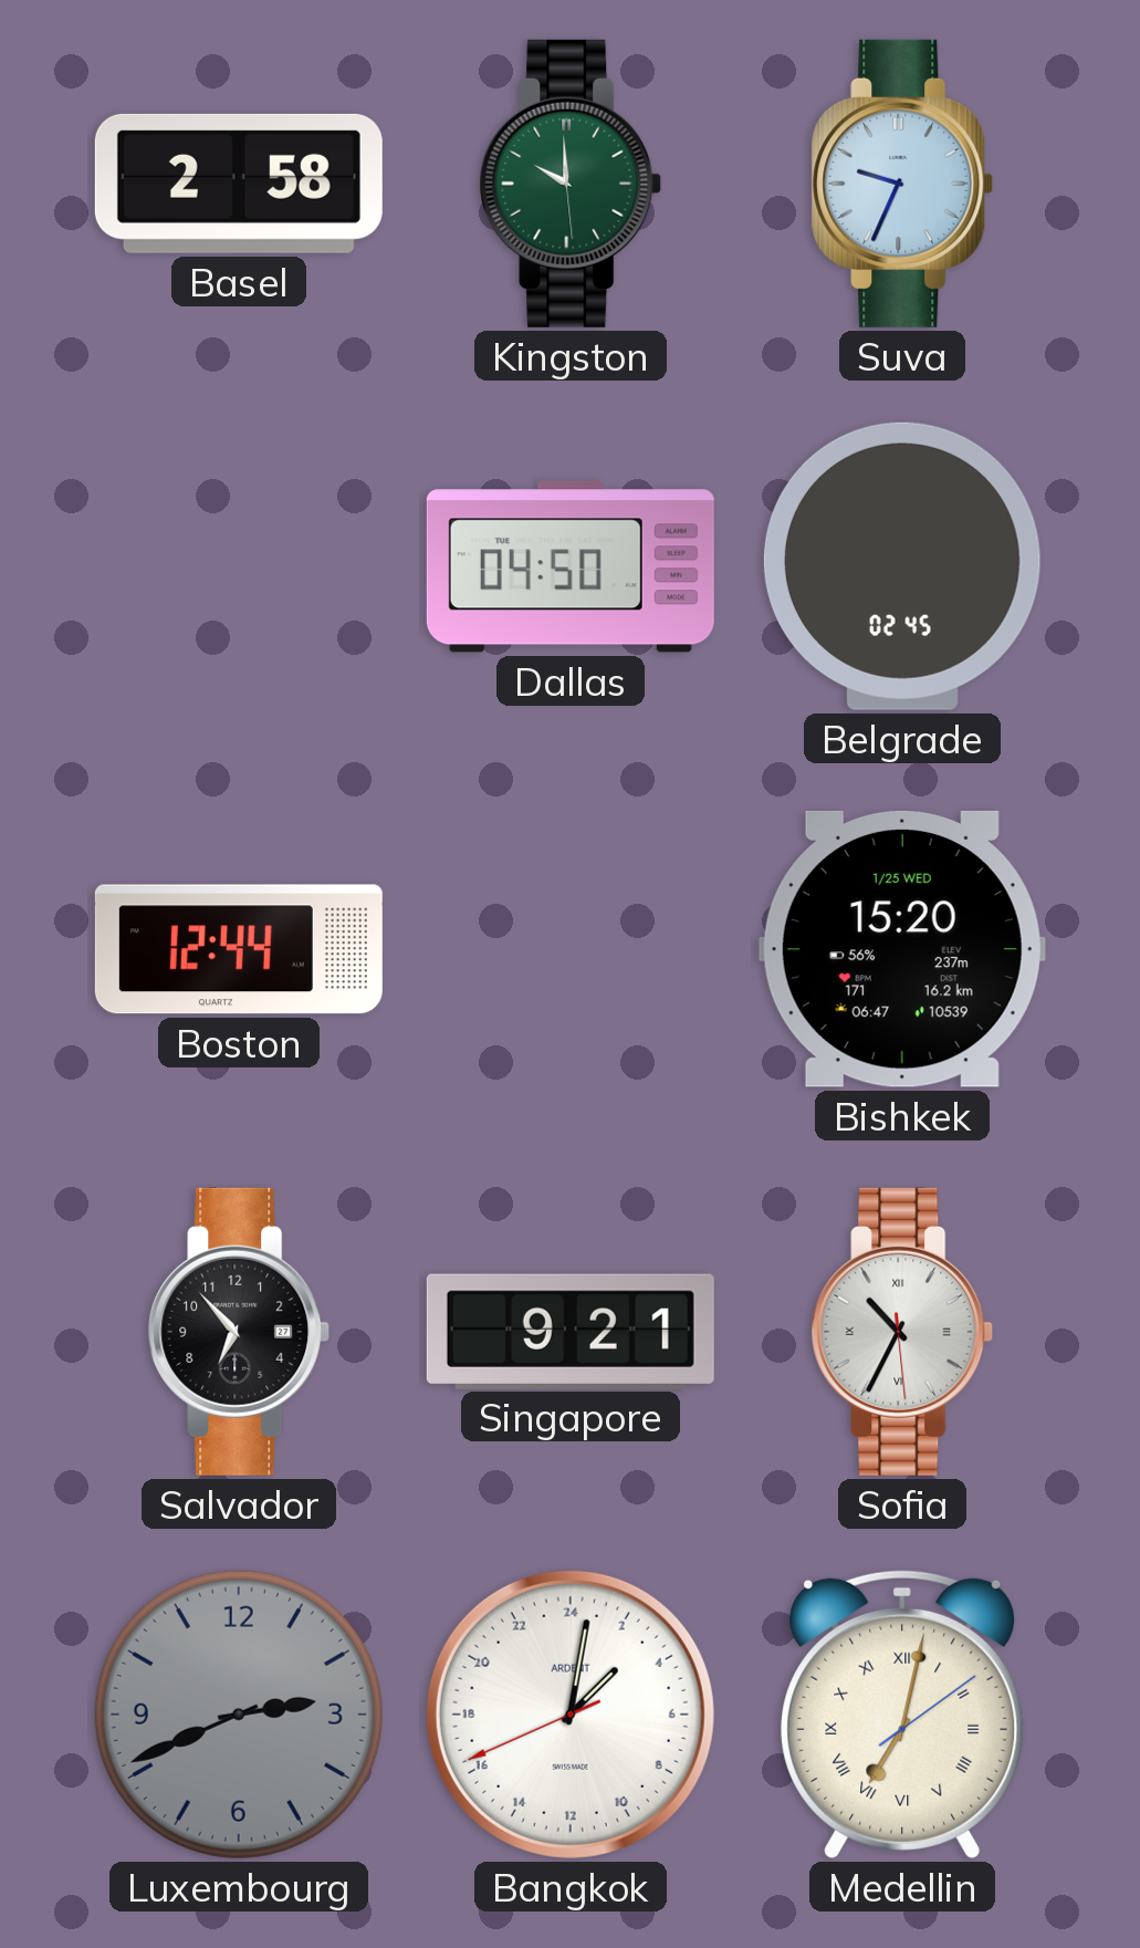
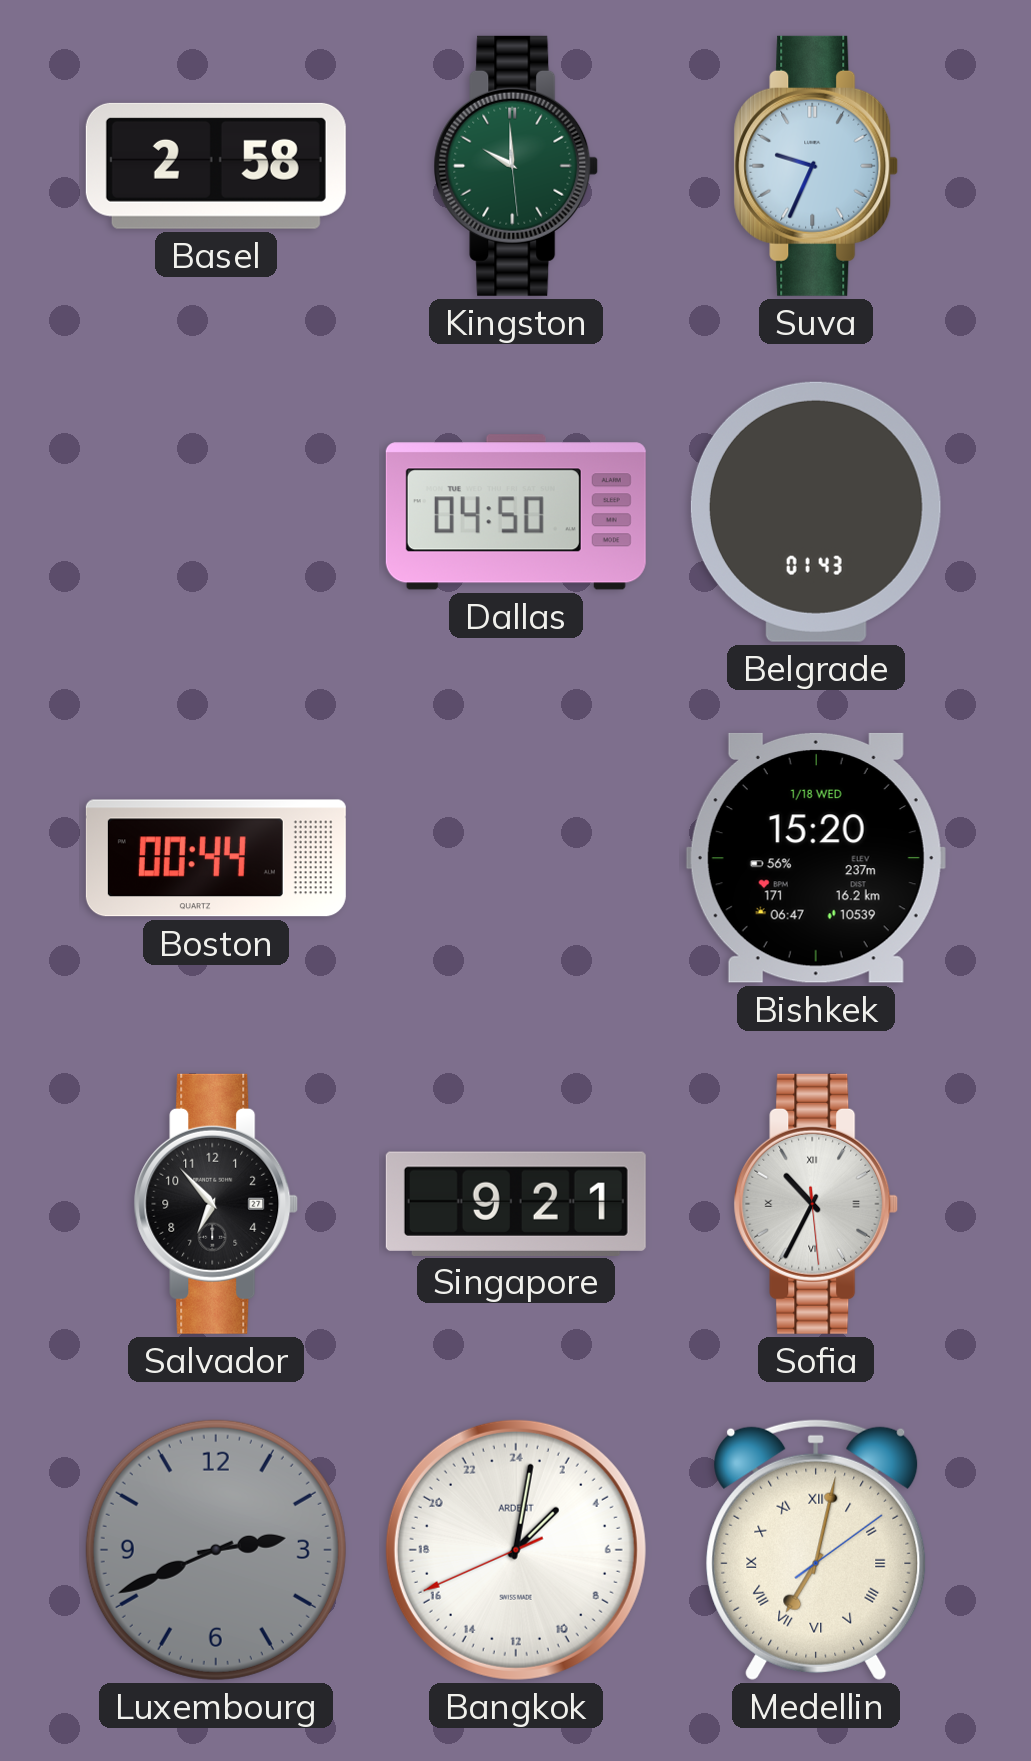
Belgrade: 02:45 -> 01:43
Boston: 12:44 -> 00:44
Bishkek date: 1/25 WED -> 1/18 WED
